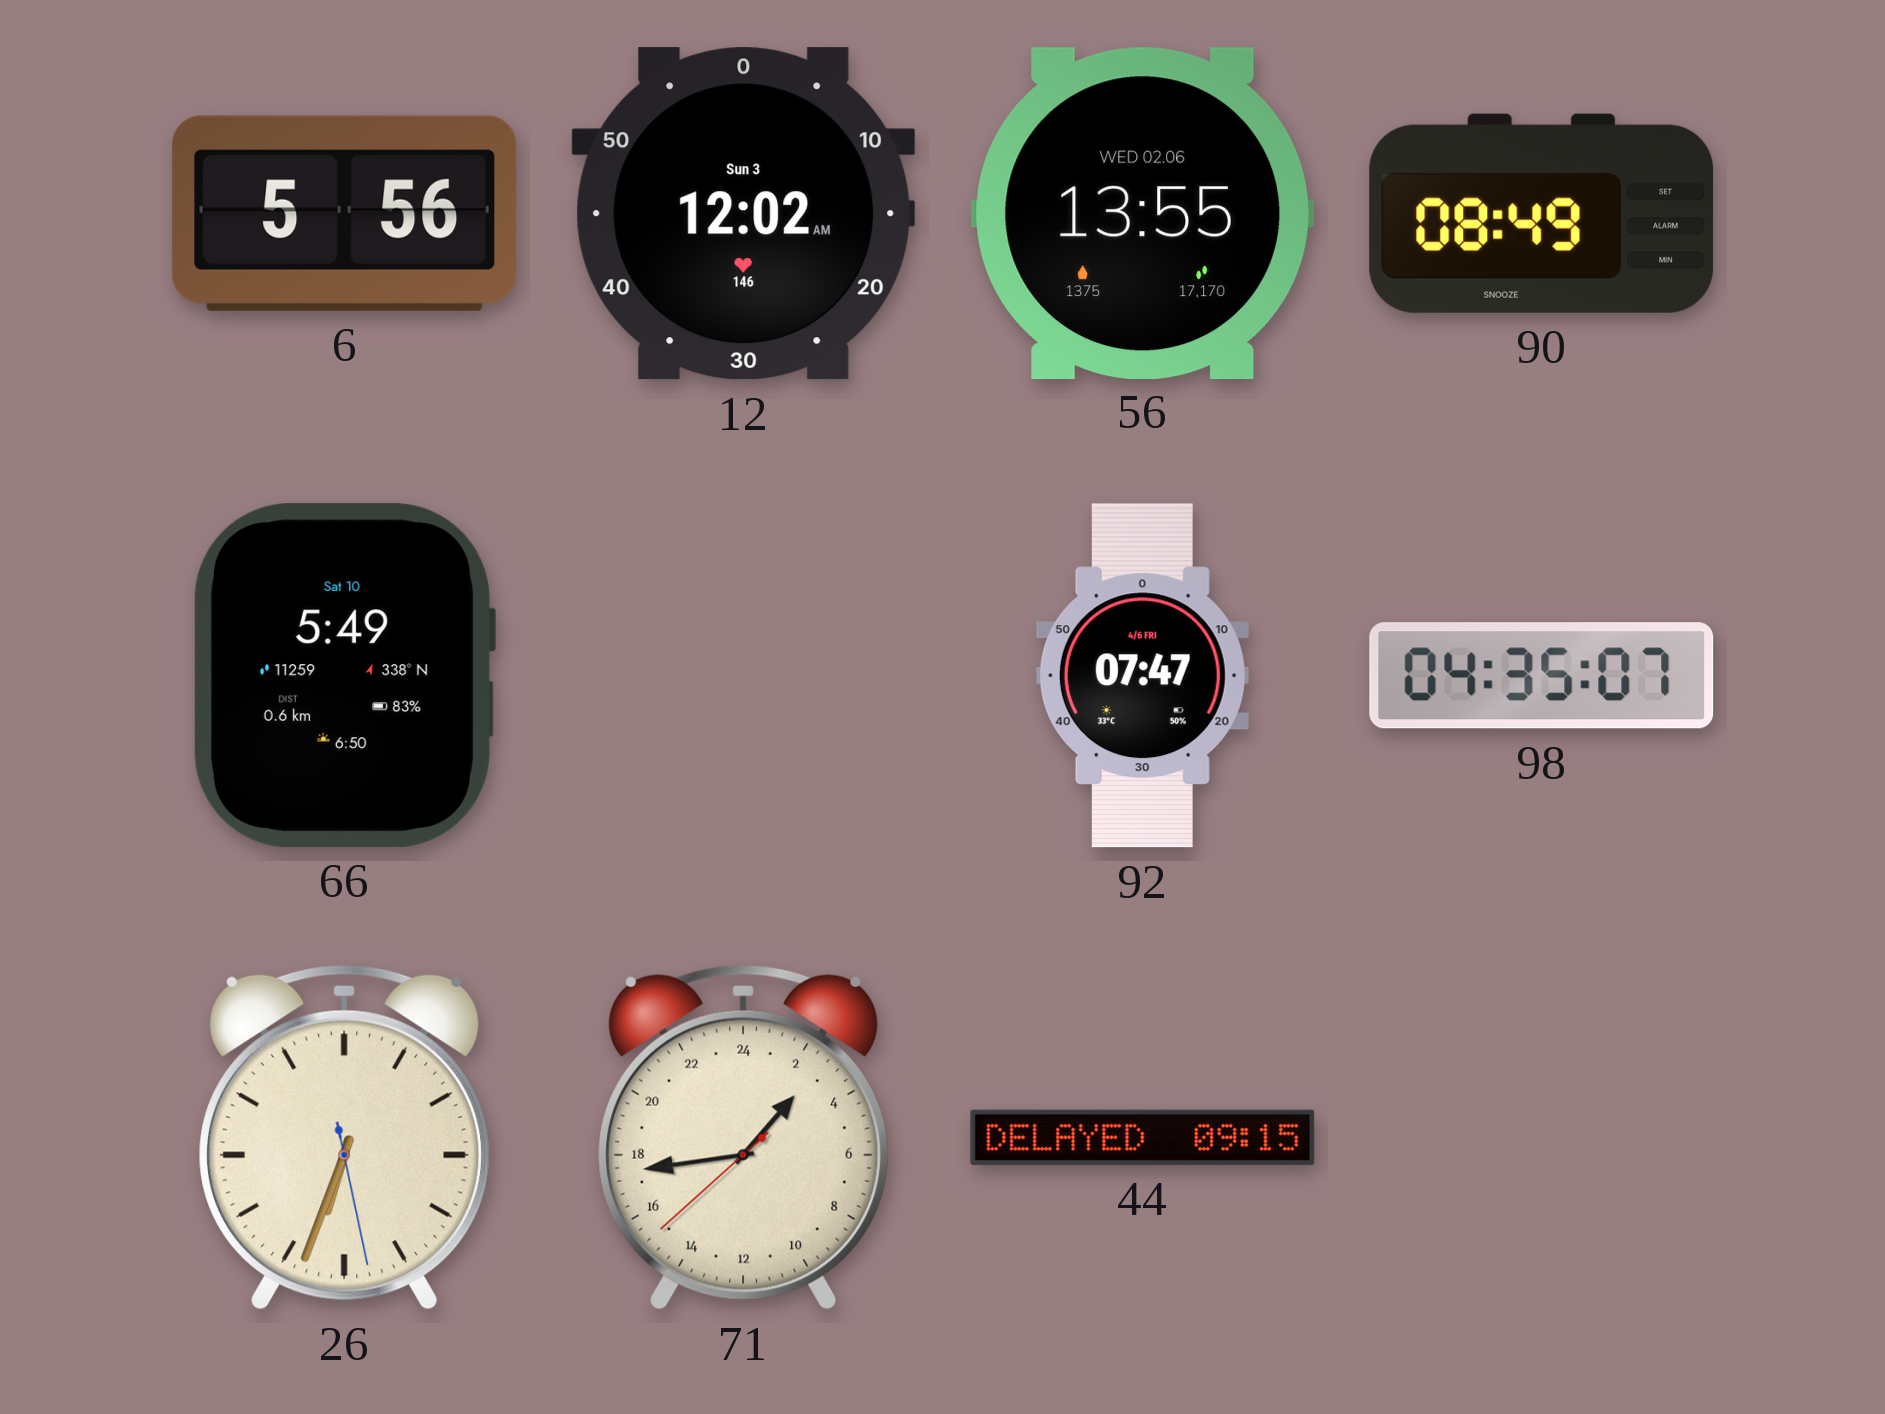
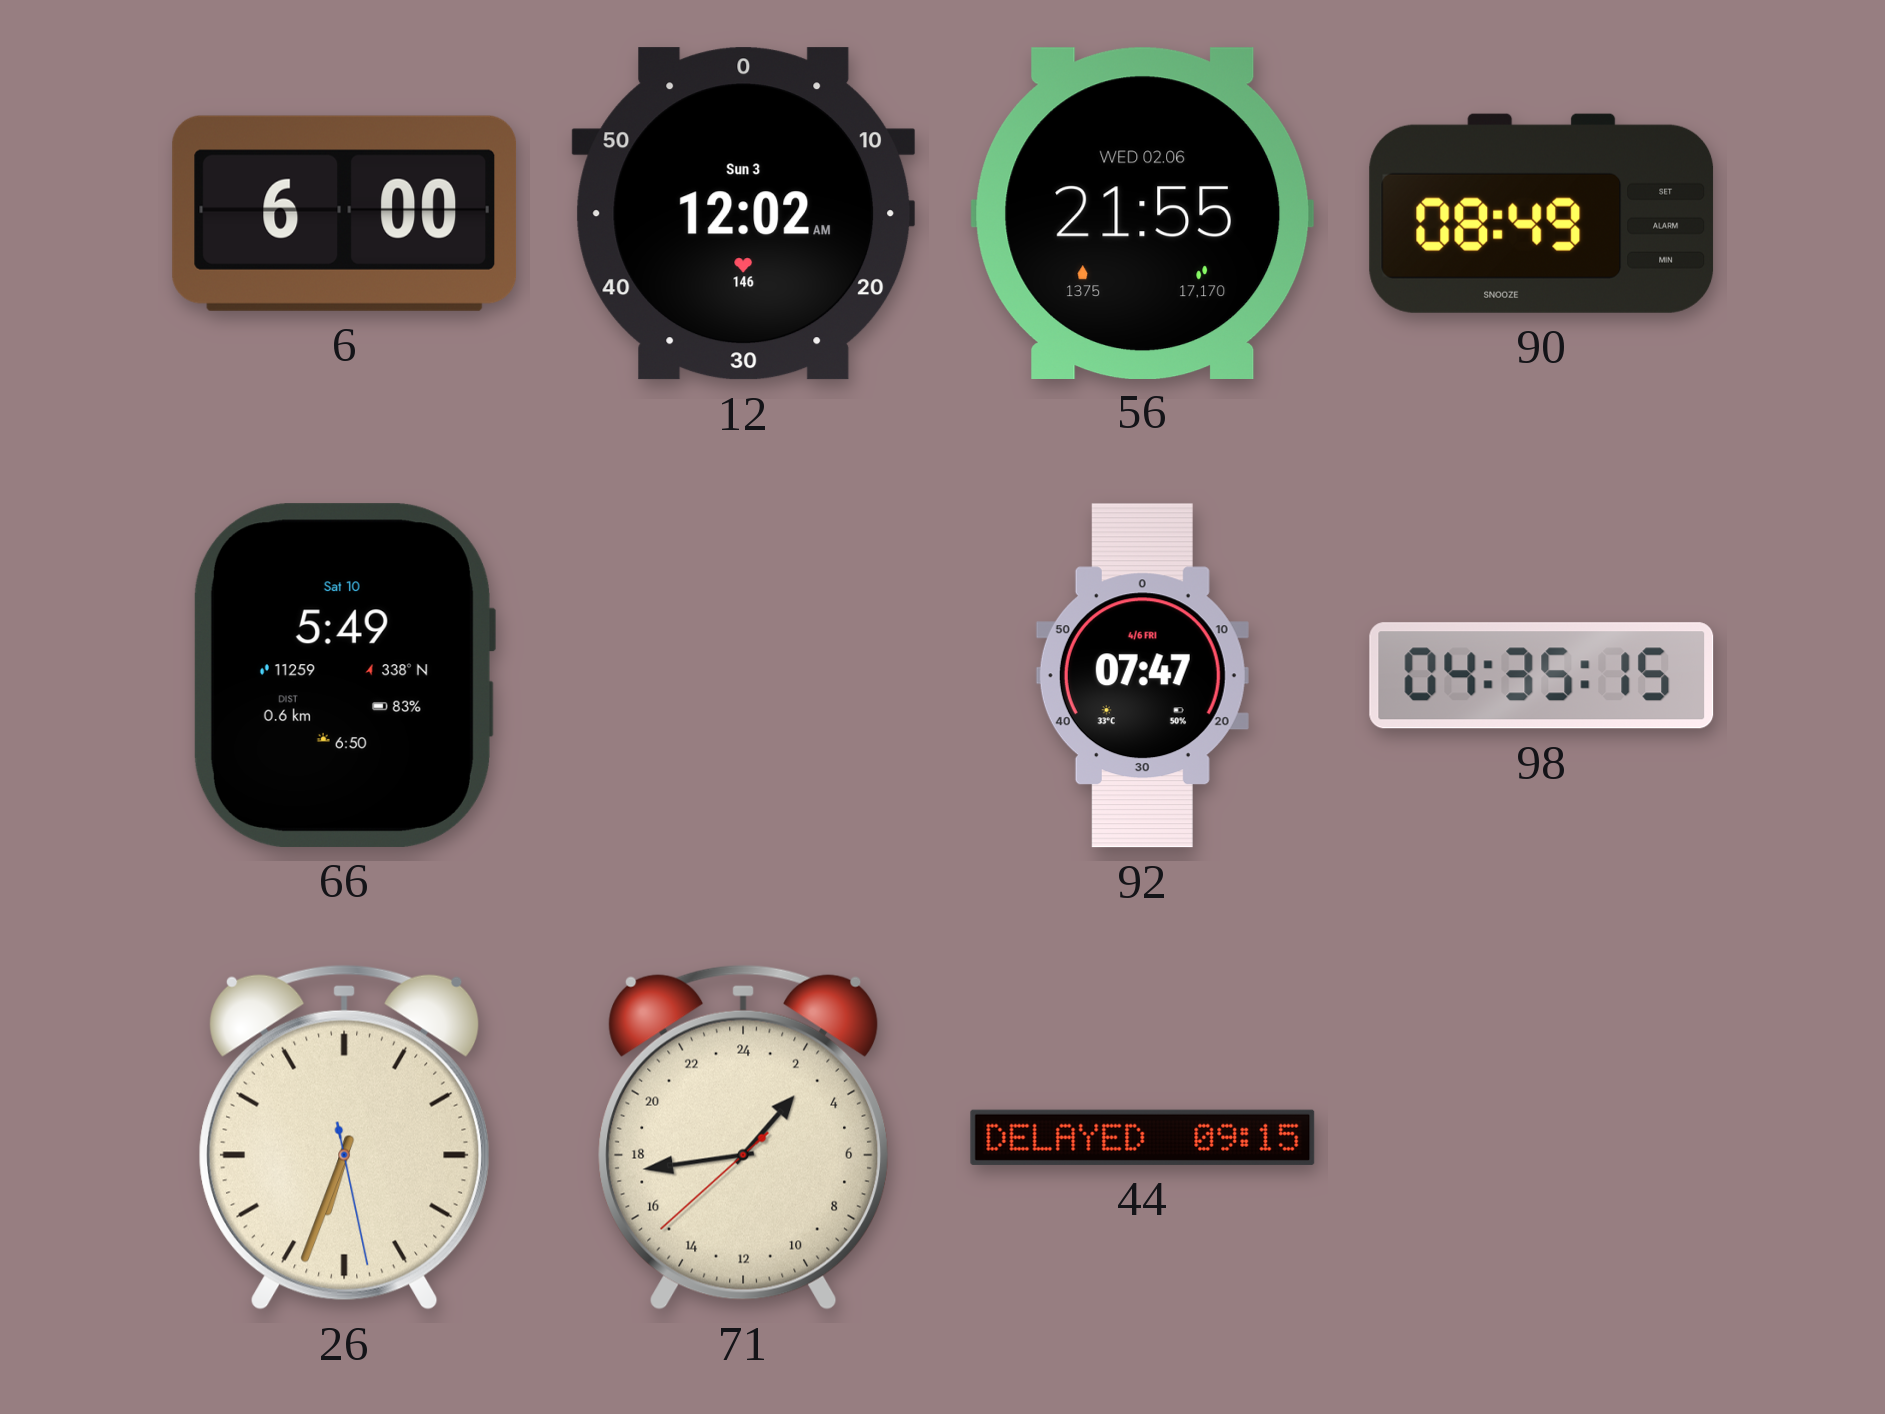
6: 5:56 -> 6:00
56: 13:55 -> 21:55
98: 04:35:07 -> 04:35:15
